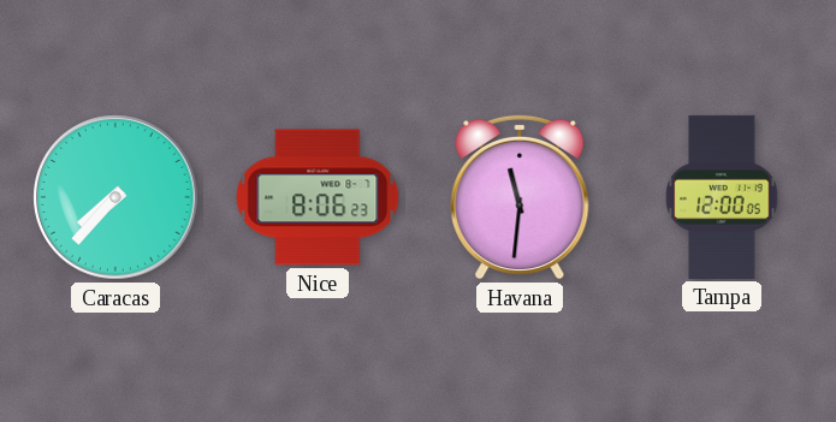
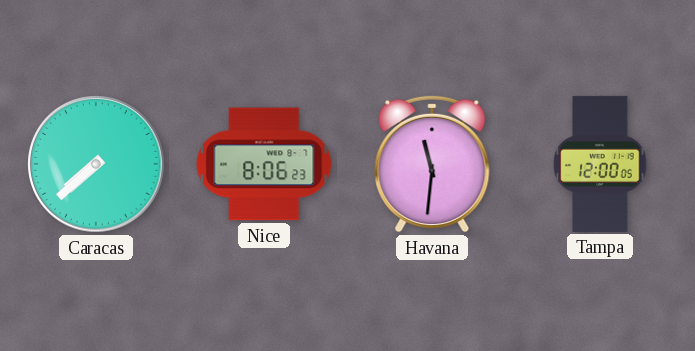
Caracas: 7:37 -> 7:38
